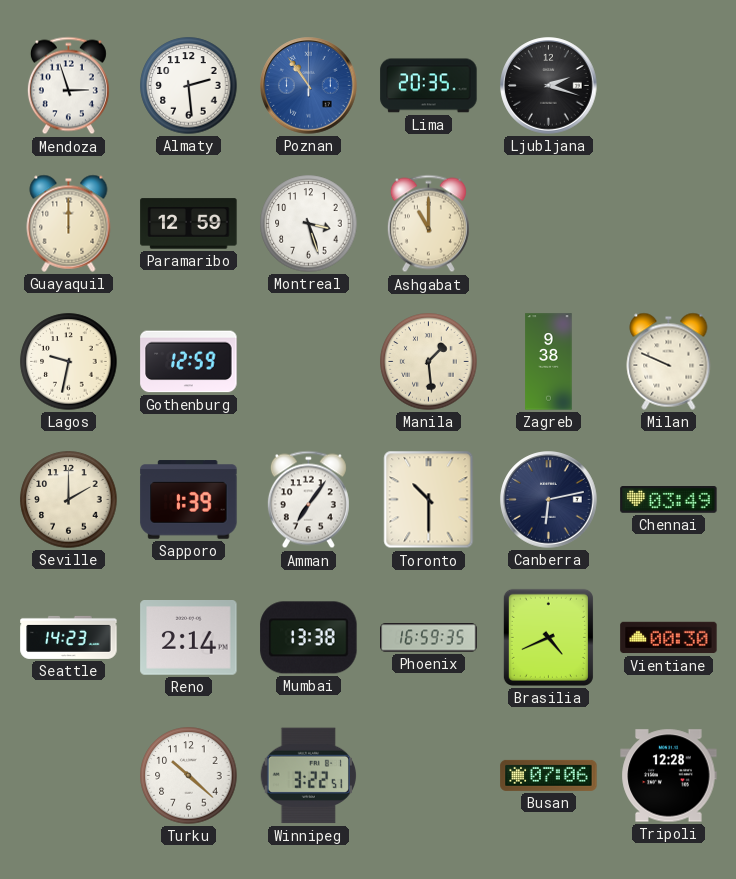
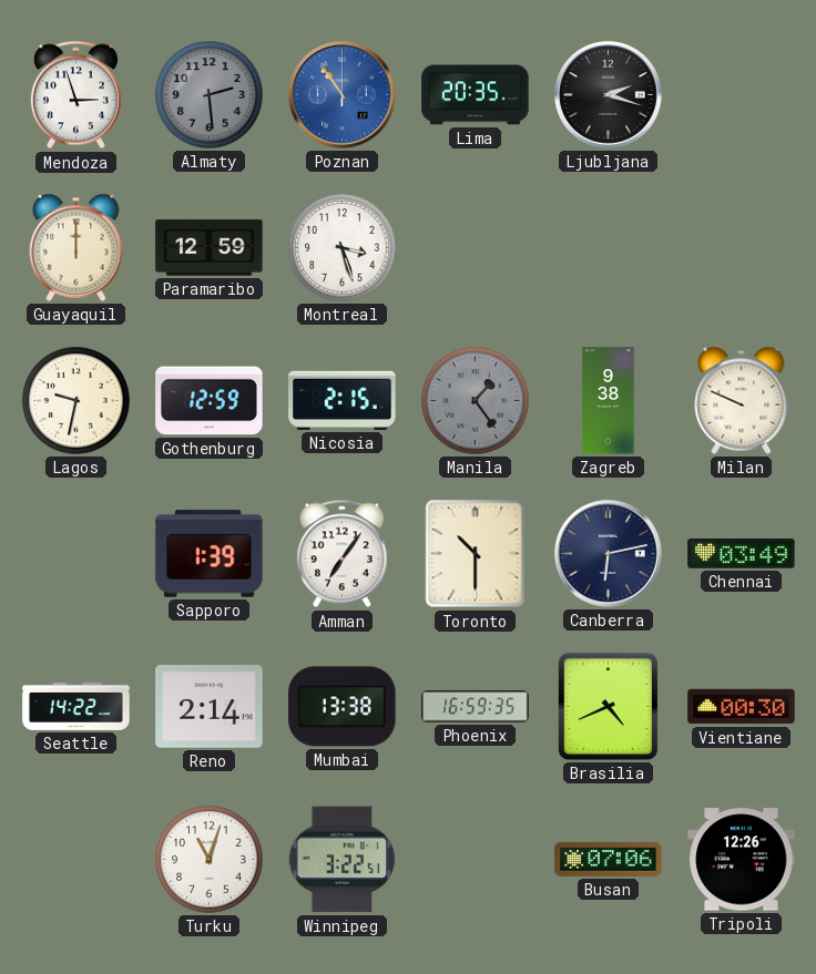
Almaty dial: white -> grey
Ashgabat: 11:00 -> none
Nicosia: none -> 2:15
Manila: 1:29 -> 1:24
Manila dial: cream -> grey
Seville: 2:00 -> none
Seattle: 14:23 -> 14:22
Turku: 10:22 -> 11:03
Tripoli: 12:28 -> 12:26
